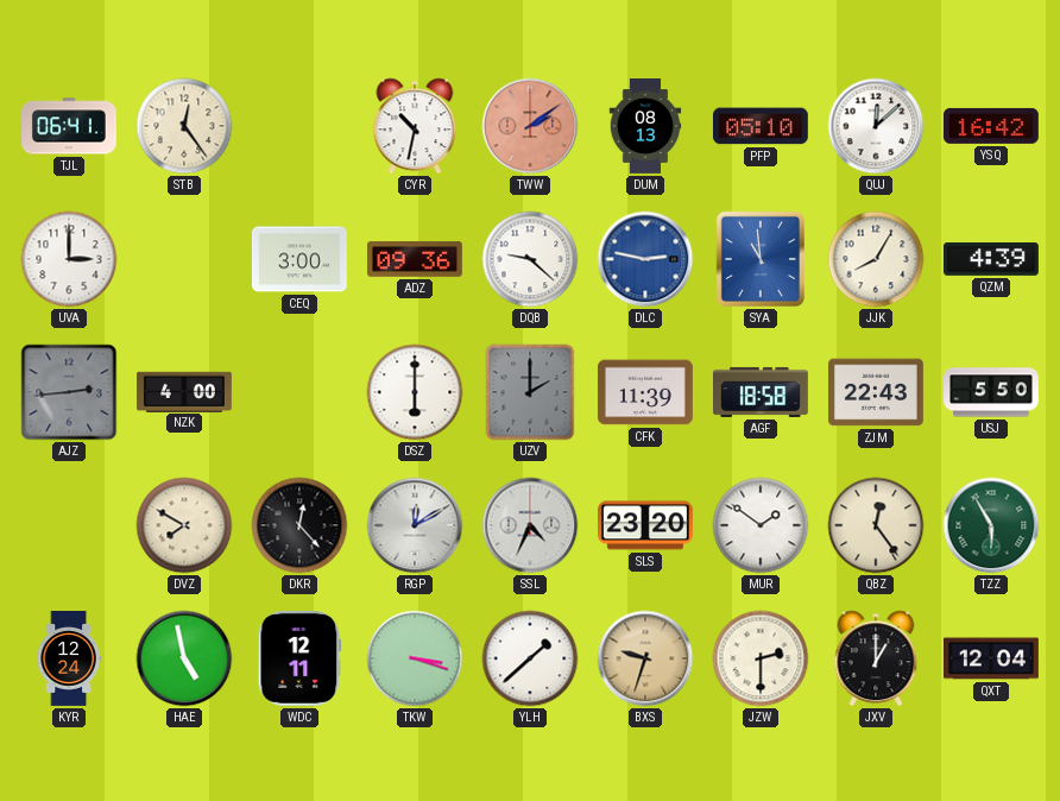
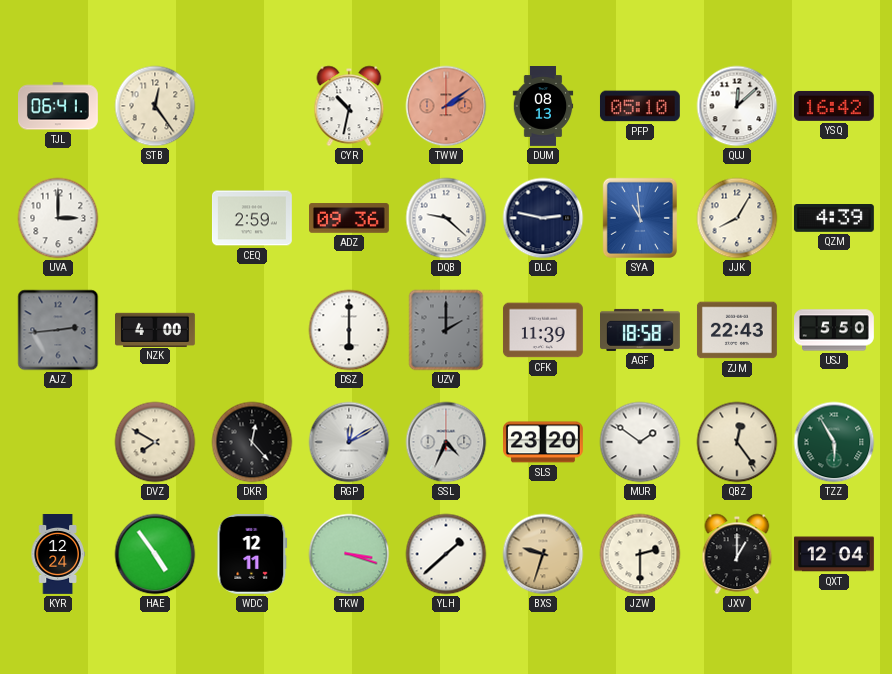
CEQ: 3:00 -> 2:59
DLC dial: blue -> navy
HAE: 4:58 -> 4:54
